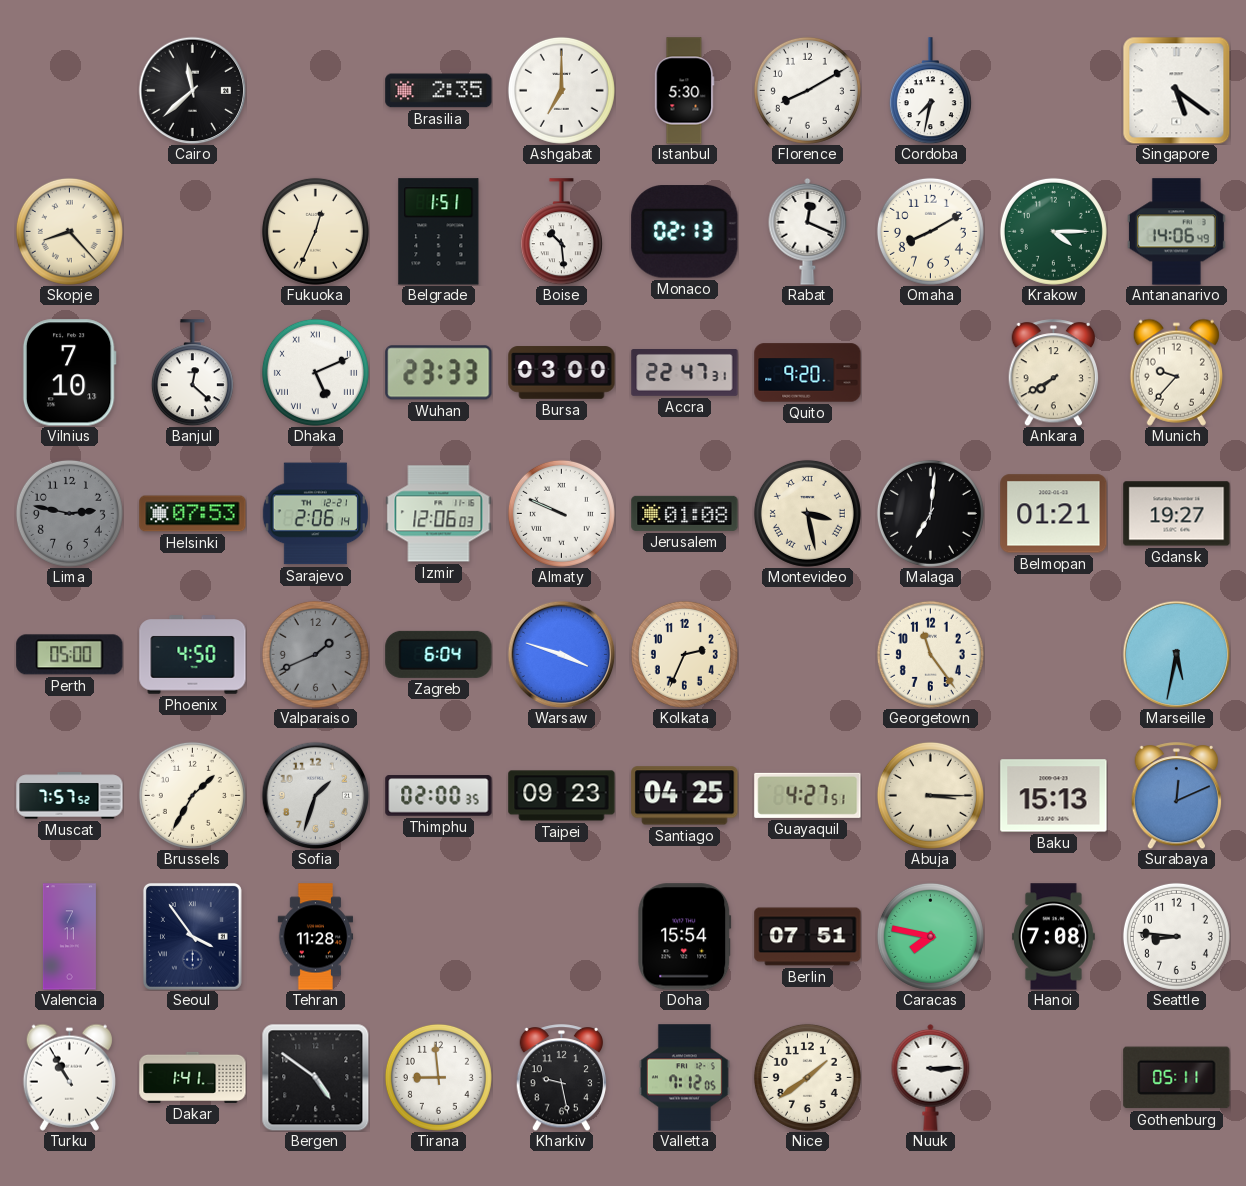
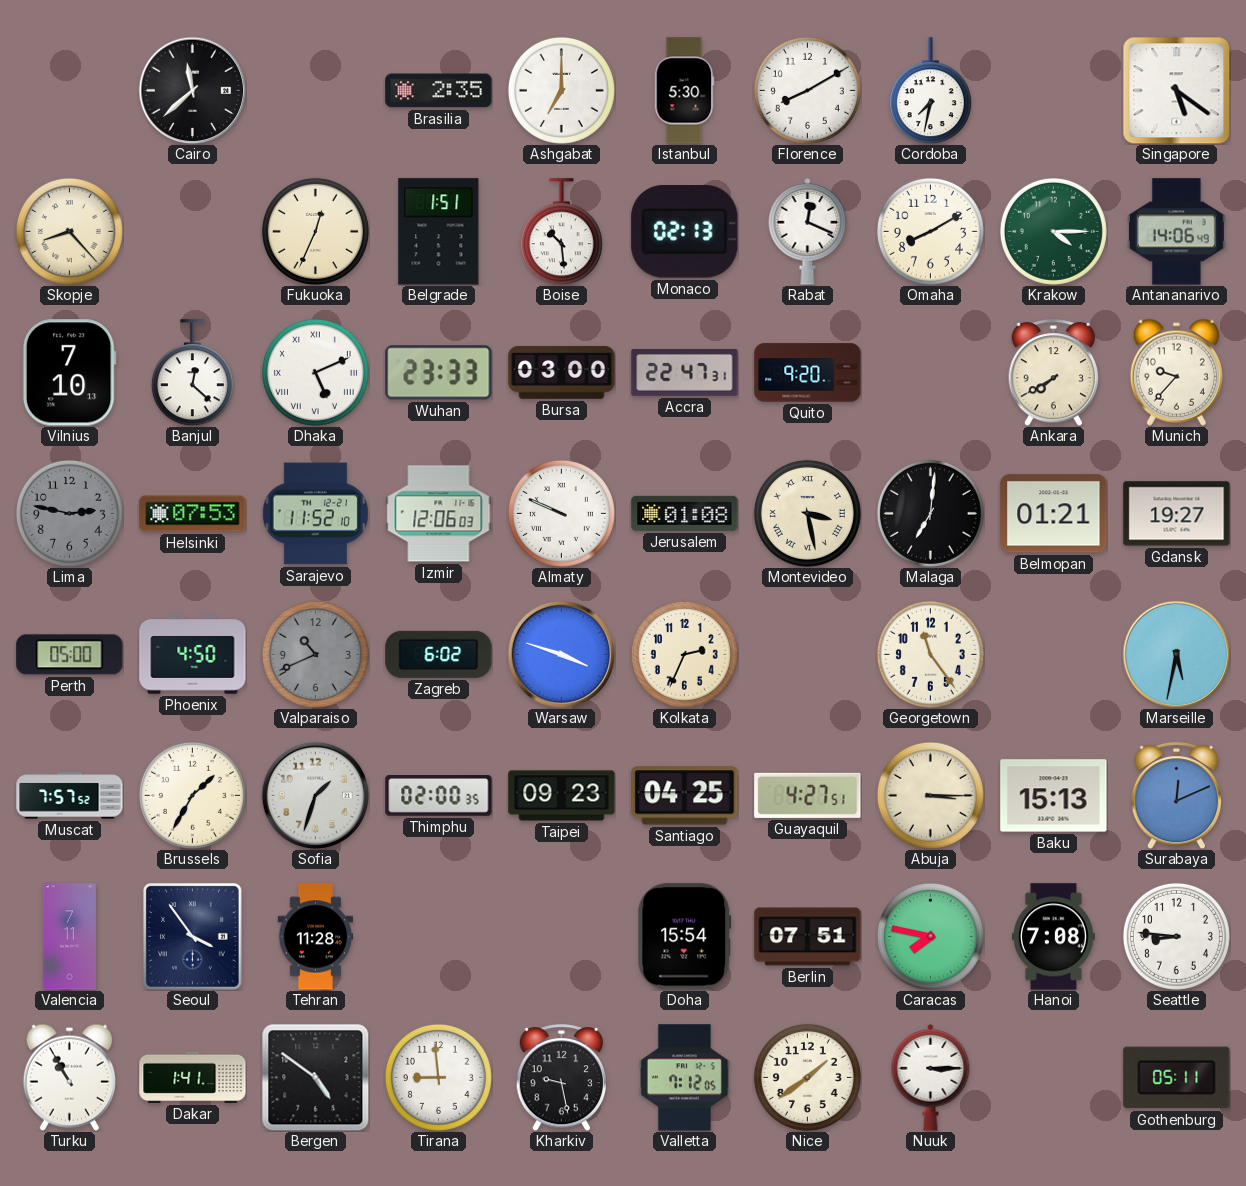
Sarajevo: 2:06 -> 11:52
Valparaiso: 1:41 -> 10:41
Zagreb: 6:04 -> 6:02
